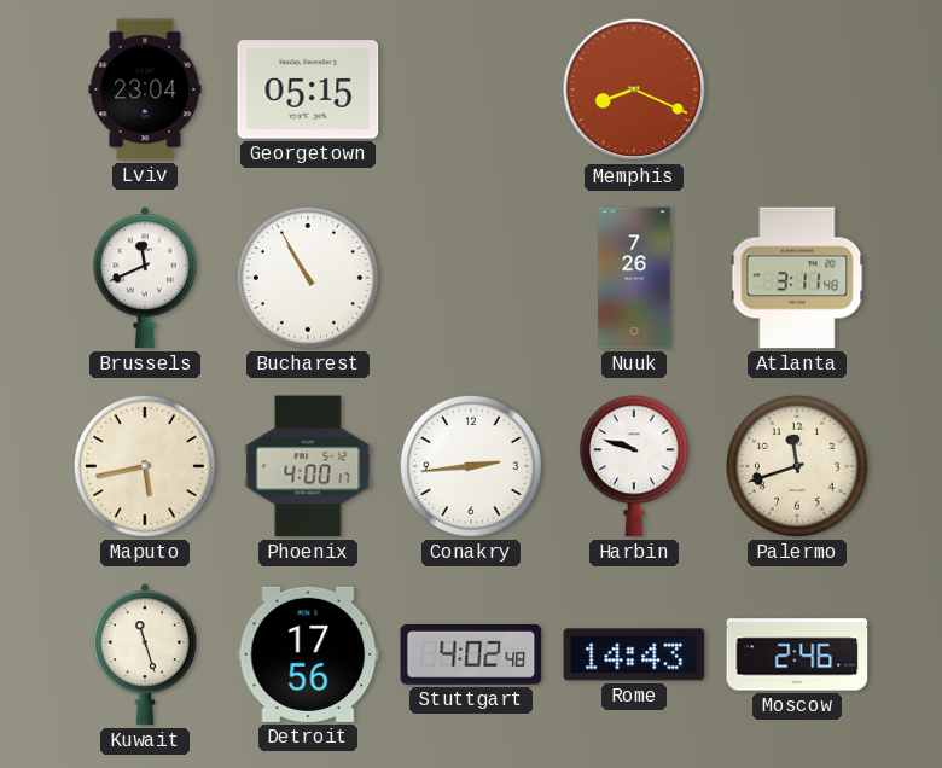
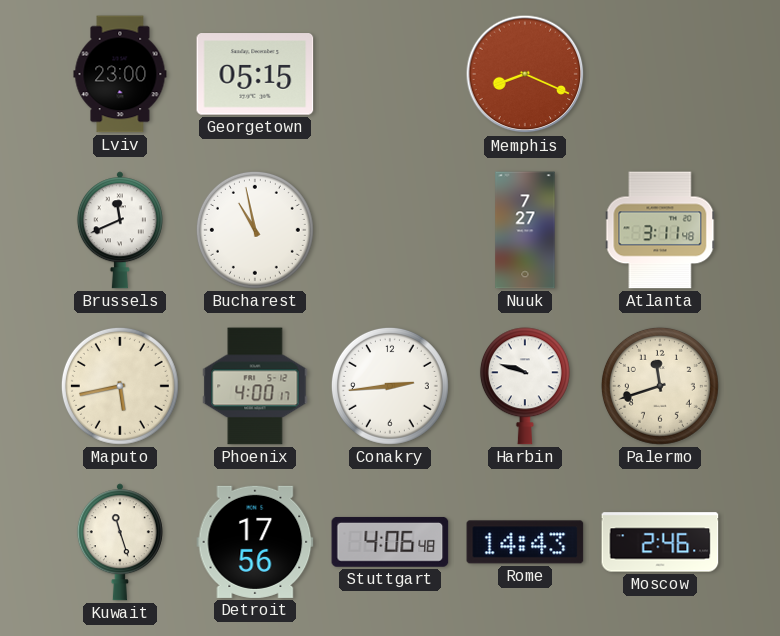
Lviv: 23:04 -> 23:00
Bucharest: 10:55 -> 10:58
Nuuk: 7:26 -> 7:27
Stuttgart: 4:02 -> 4:06
